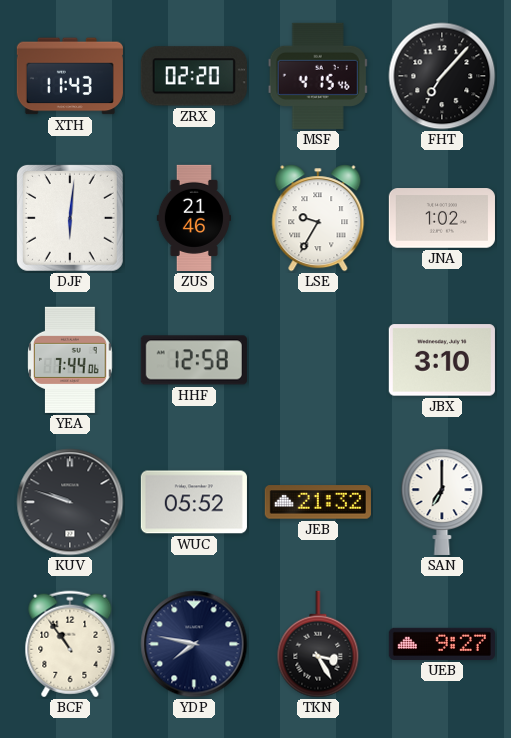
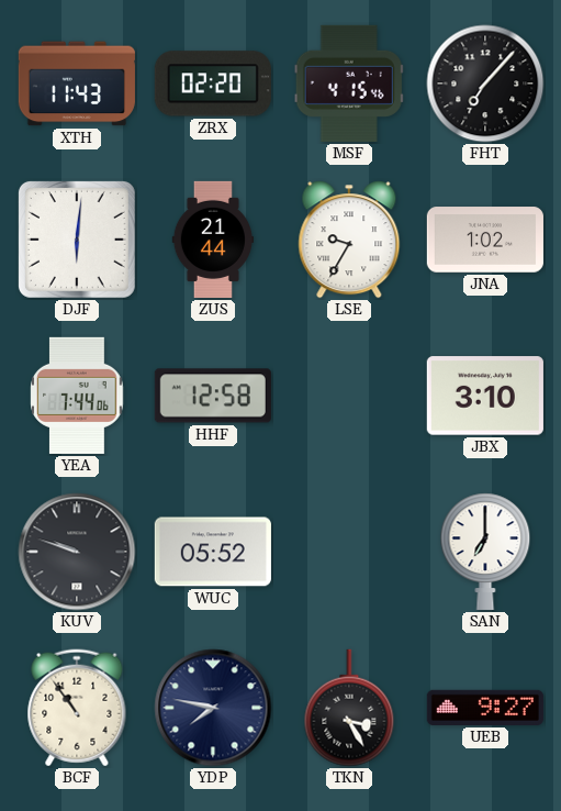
ZUS: 21:46 -> 21:44
JEB: 21:32 -> none
